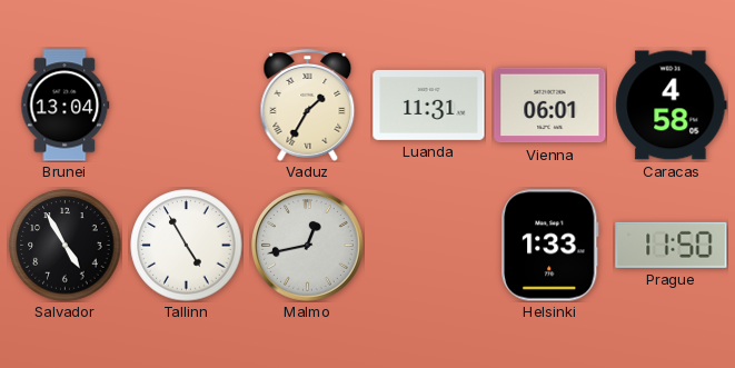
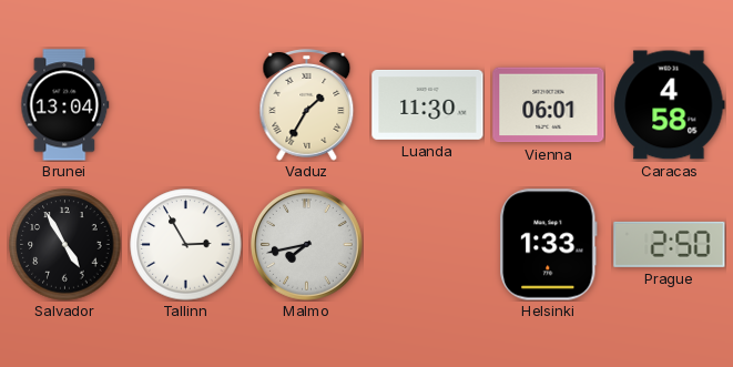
Luanda: 11:31 -> 11:30
Tallinn: 4:55 -> 2:55
Malmo: 12:43 -> 7:43
Prague: 11:50 -> 2:50
